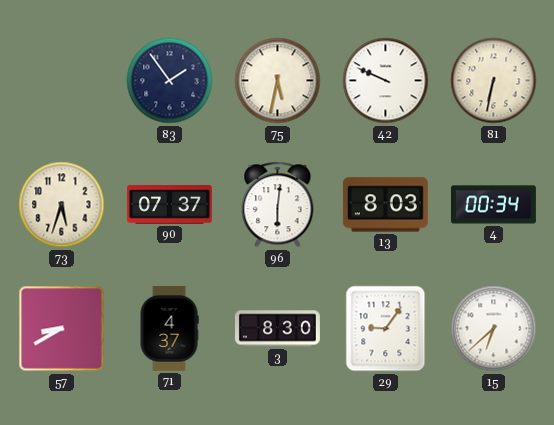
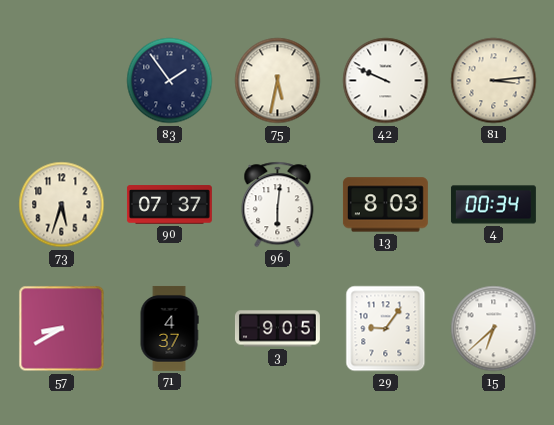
81: 6:32 -> 3:14
3: 8:30 -> 9:05
